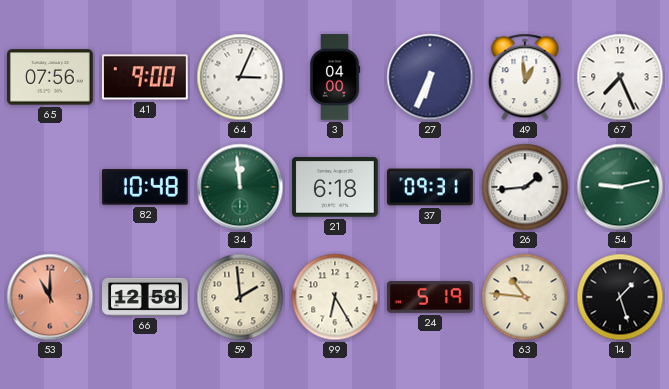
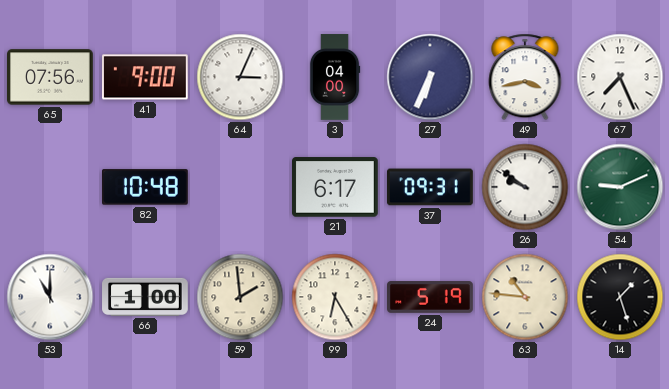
49: 12:59 -> 3:43
34: 11:59 -> none
21: 6:18 -> 6:17
26: 1:44 -> 9:51
54: 9:13 -> 9:11
53 dial: salmon -> white
66: 12:58 -> 1:00
